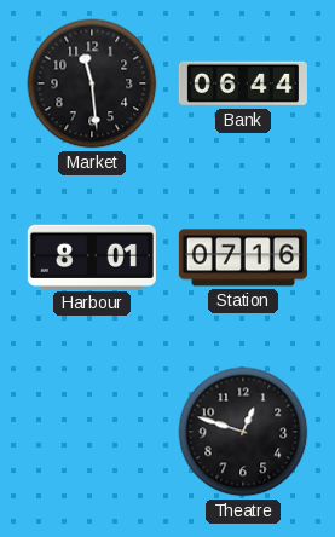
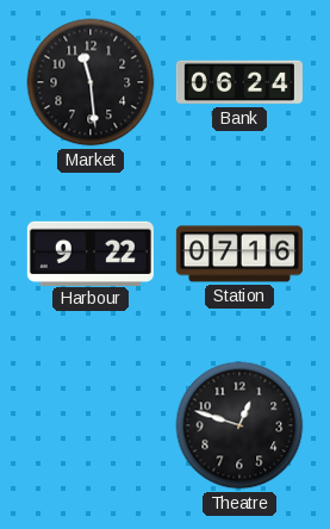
Bank: 06:44 -> 06:24
Harbour: 8:01 -> 9:22
